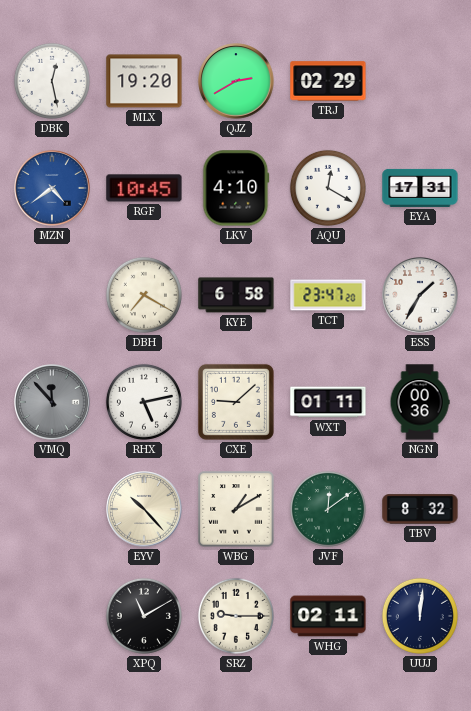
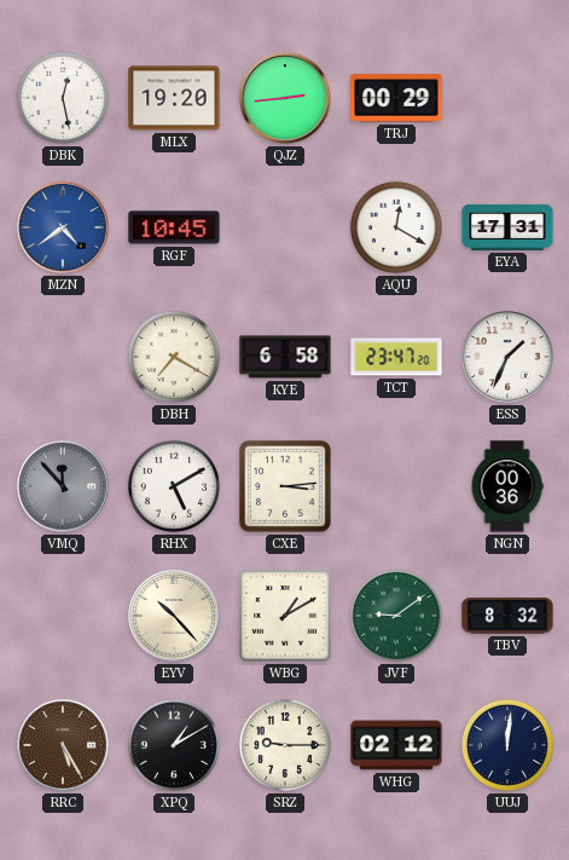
QJZ: 2:40 -> 2:44
TRJ: 02:29 -> 00:29
LKV: 4:10 -> none
ESS: 1:35 -> 1:34
RHX: 5:13 -> 5:10
CXE: 9:08 -> 3:14
WXT: 01:11 -> none
JVF: 12:09 -> 9:09
RRC: none -> 5:25
XPQ: 11:10 -> 1:10
WHG: 02:11 -> 02:12
